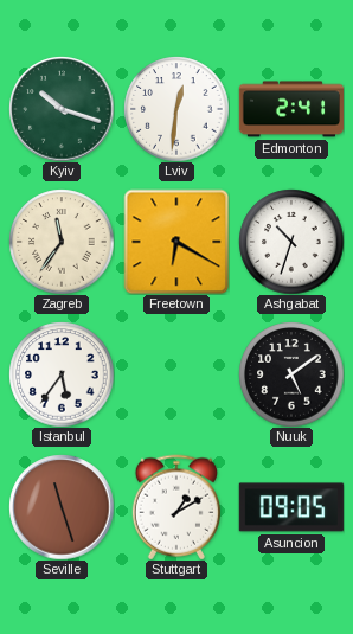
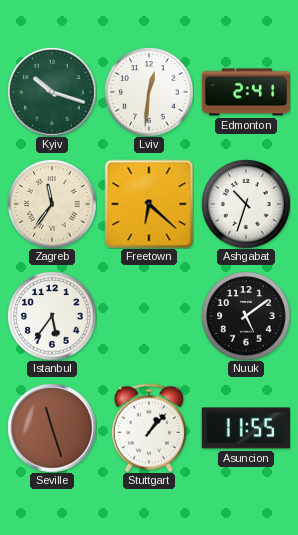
Freetown: 6:20 -> 6:22
Stuttgart: 1:10 -> 1:07
Asuncion: 09:05 -> 11:55
